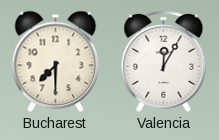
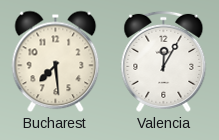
Bucharest: 7:30 -> 7:29
